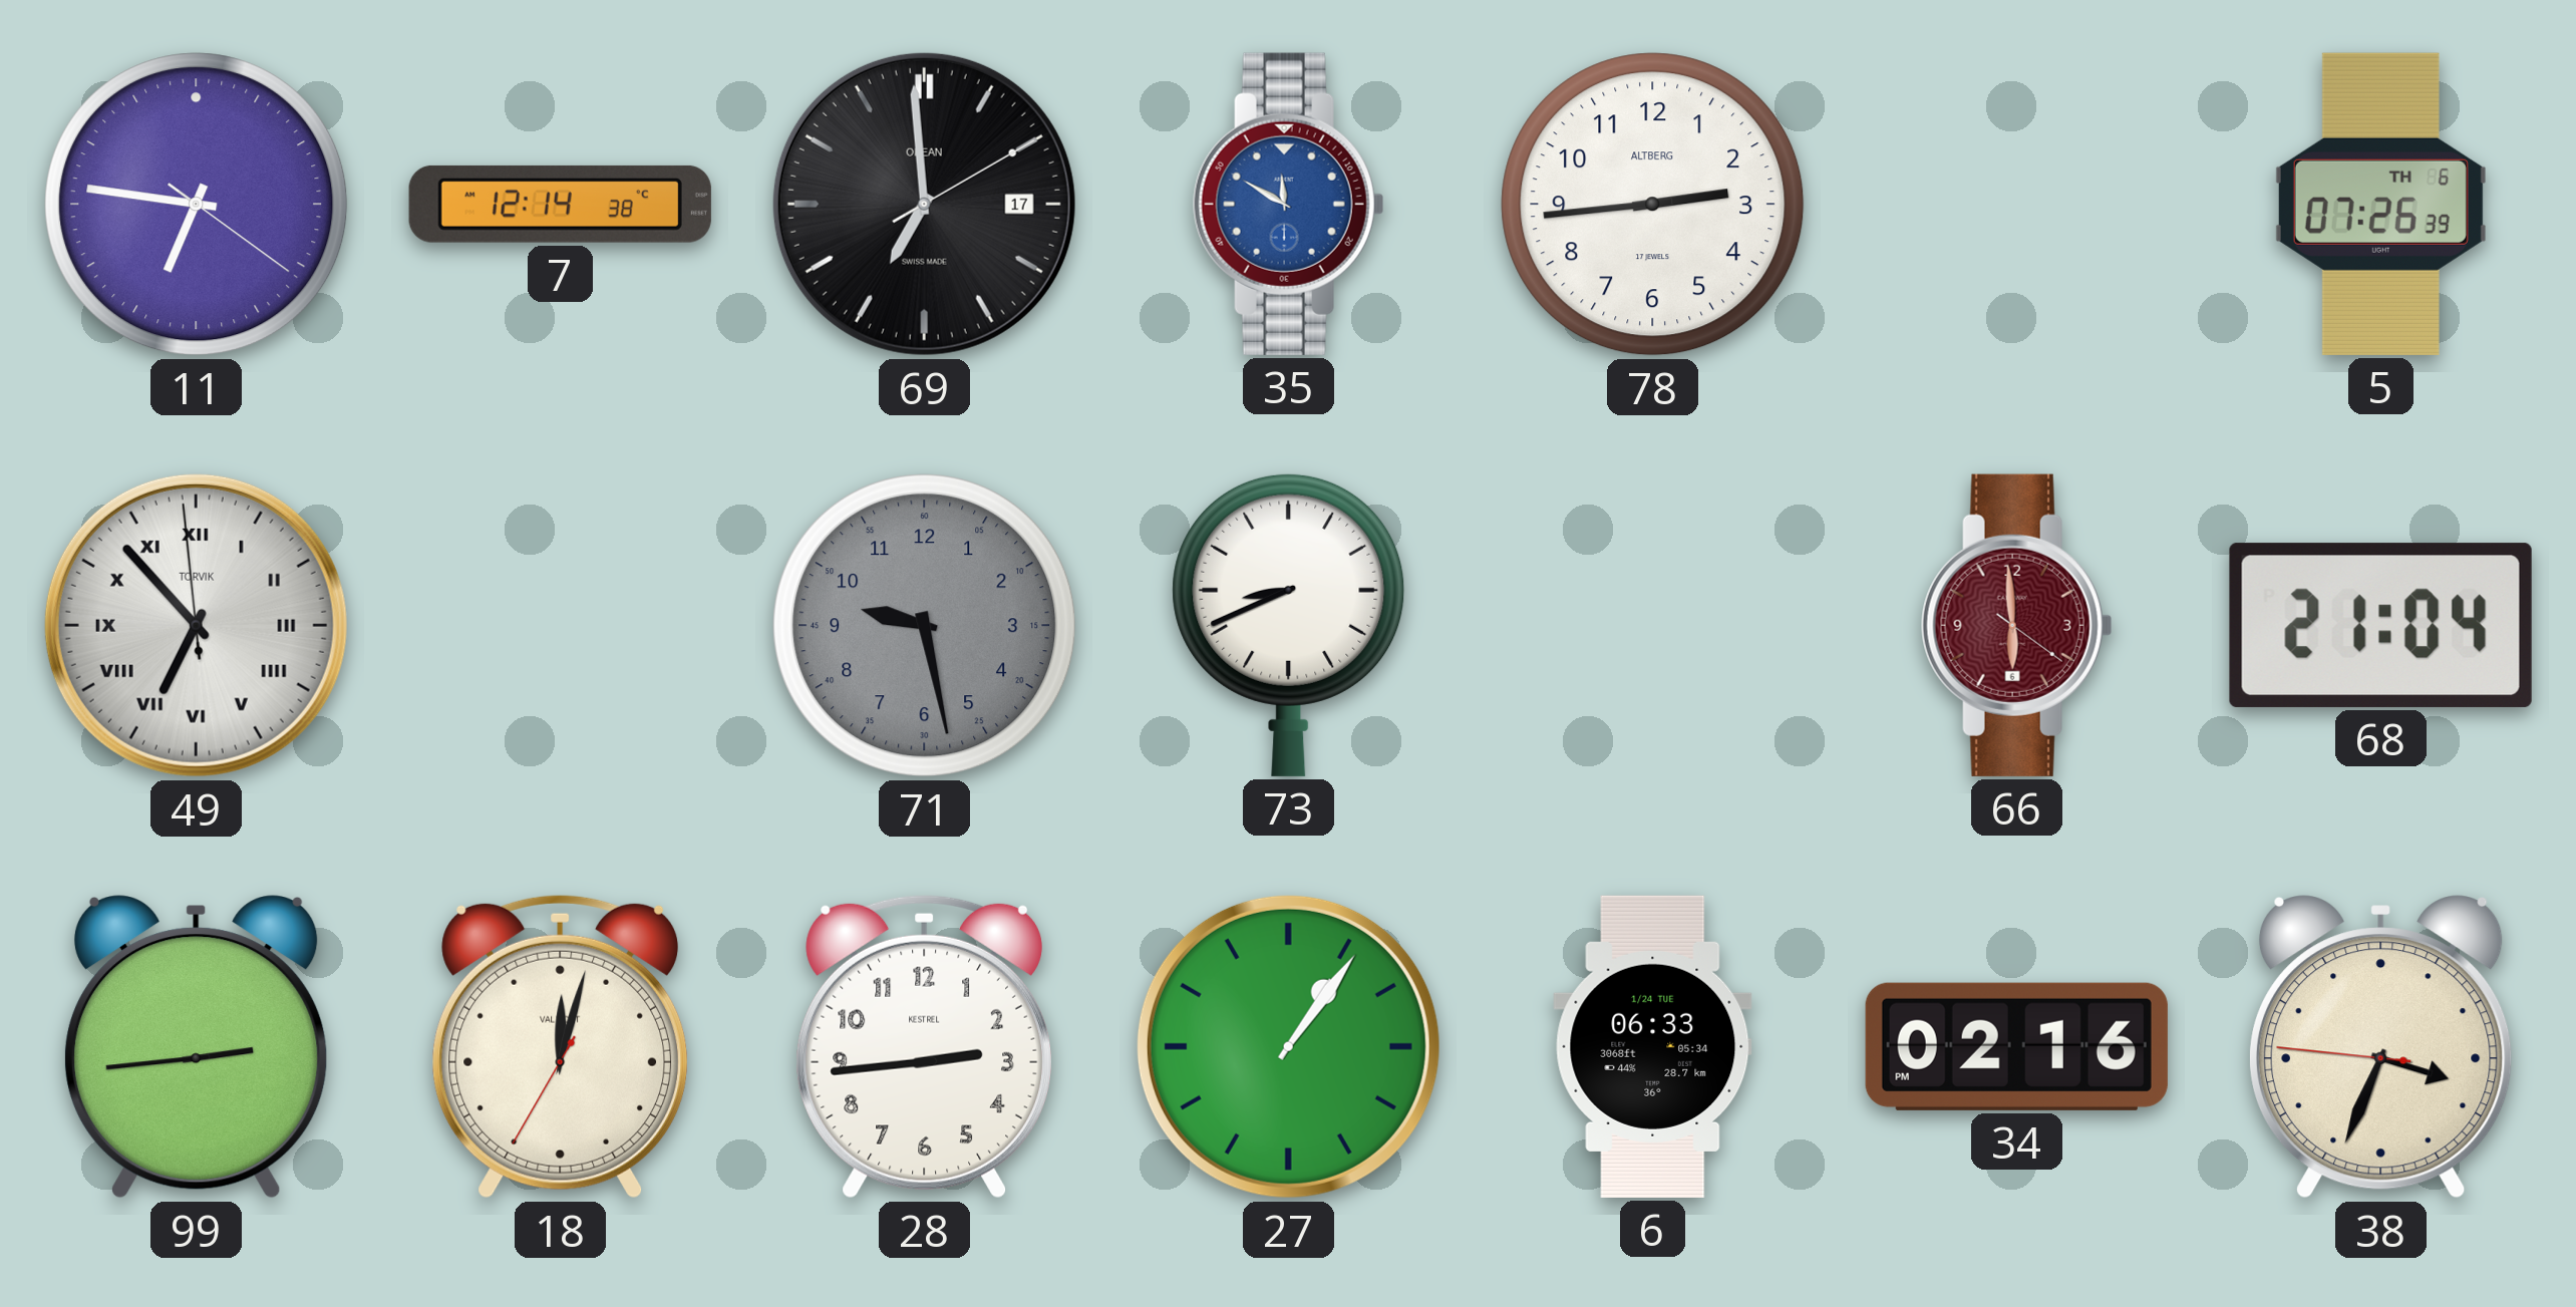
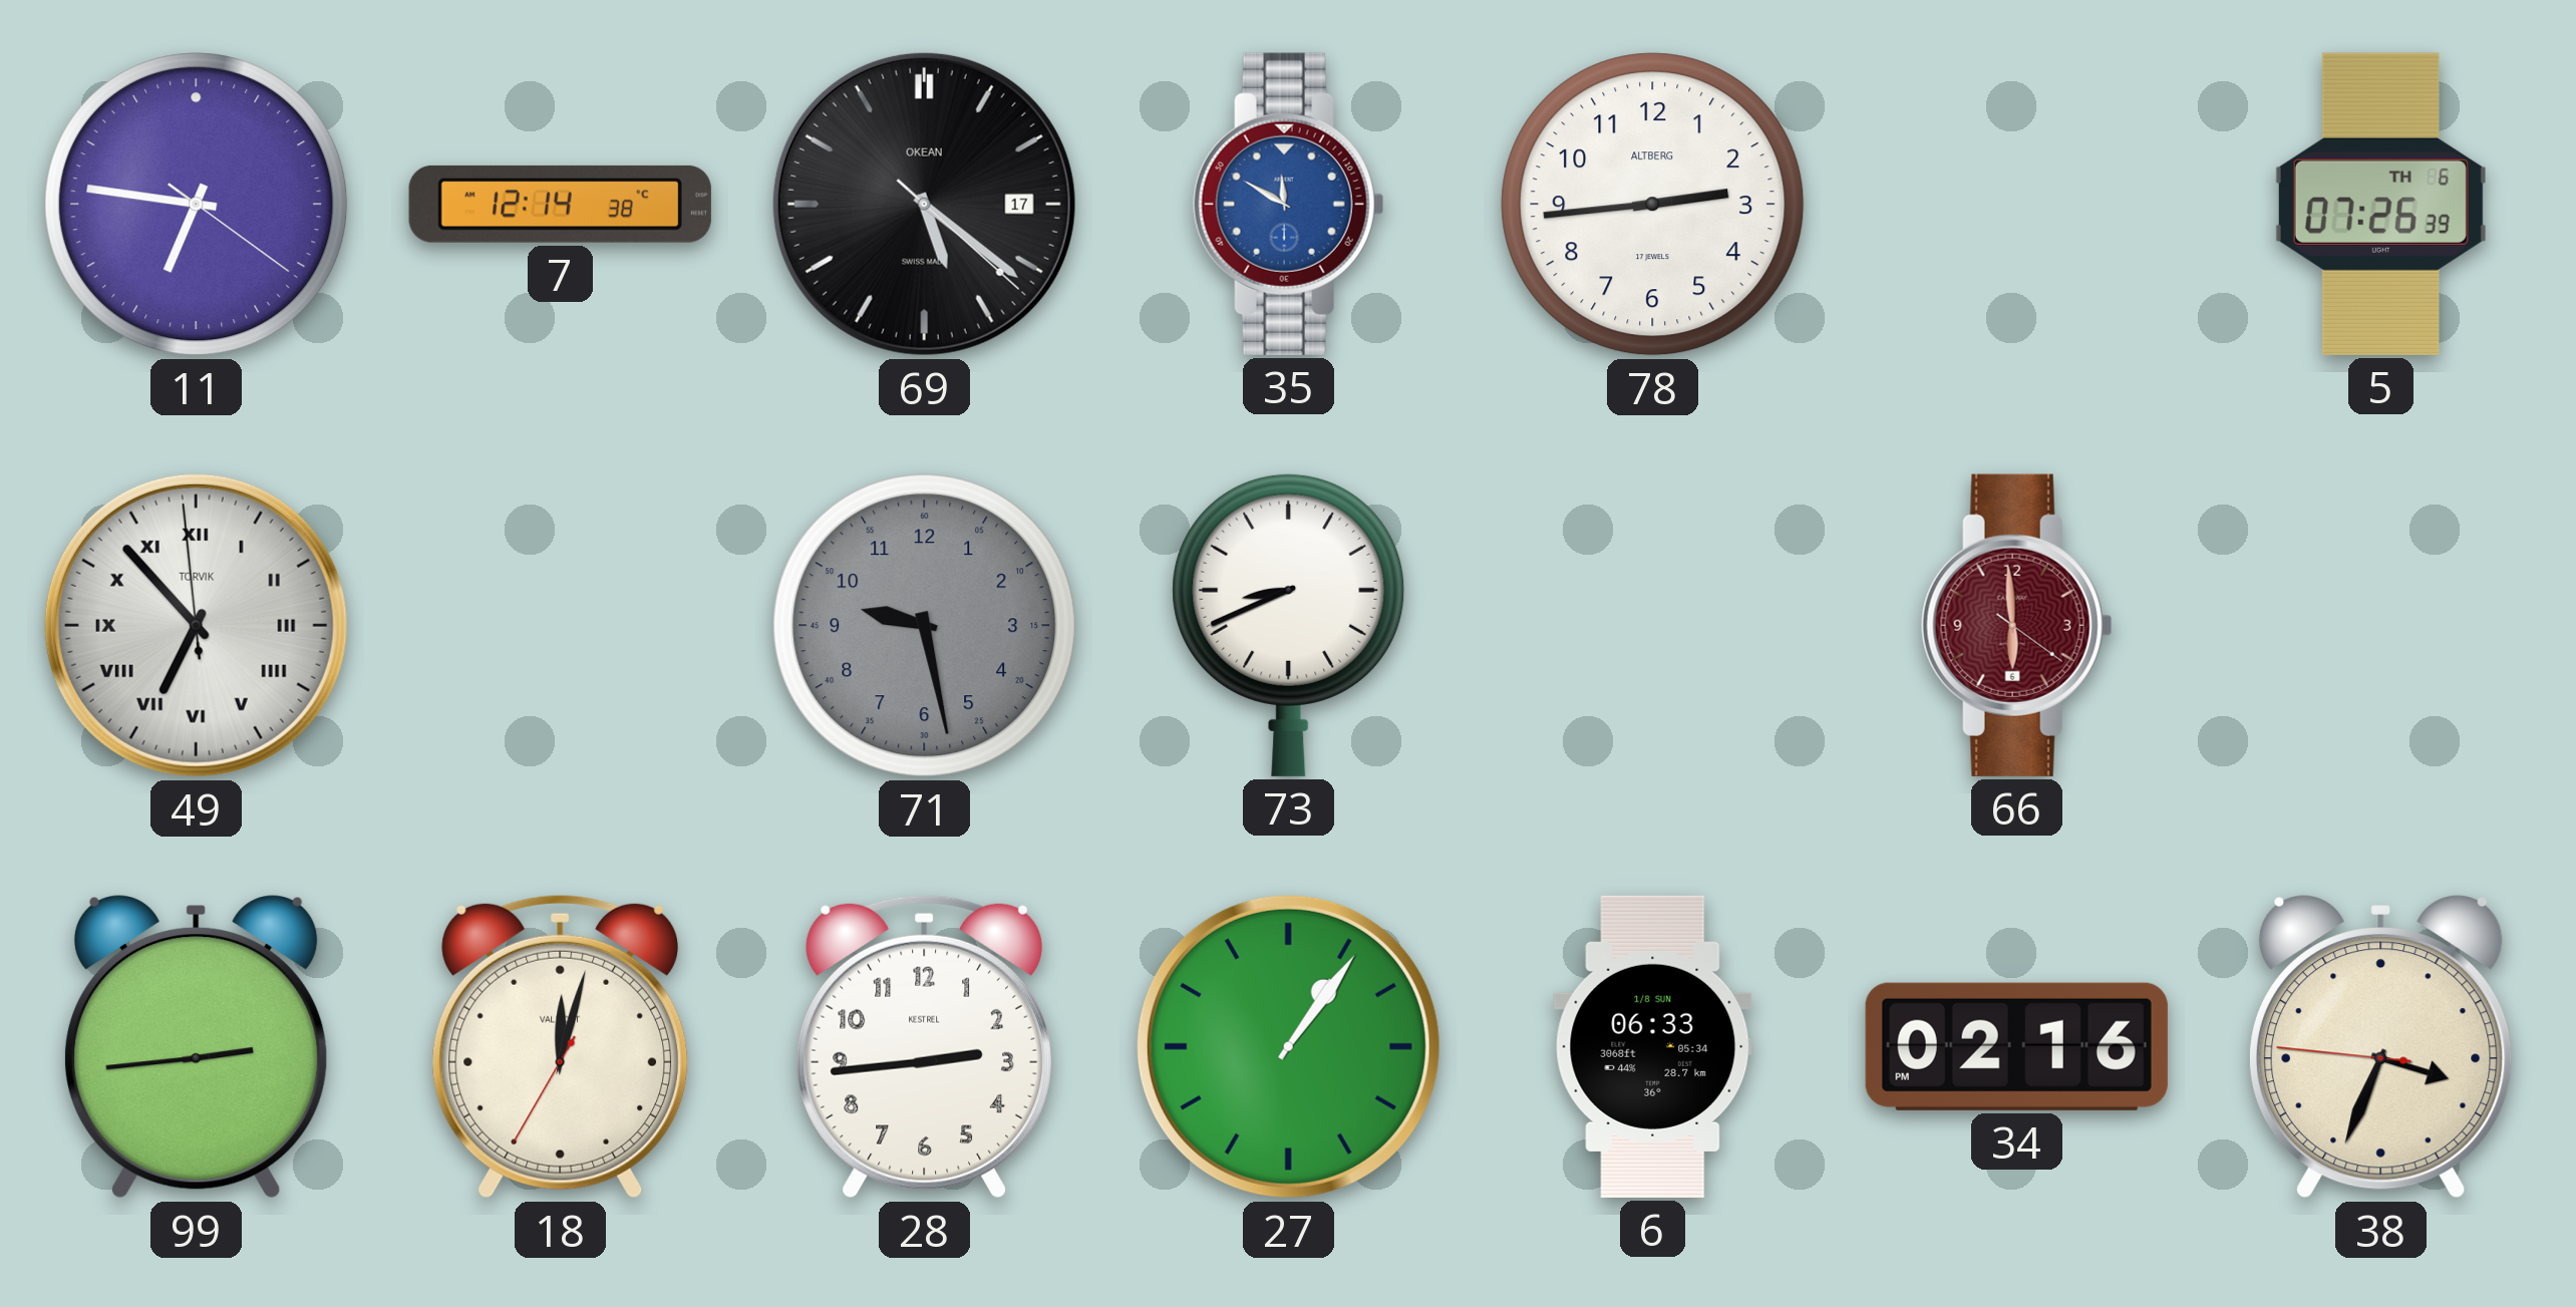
69: 6:59 -> 5:21
68: 21:04 -> none
6 date: 1/24 TUE -> 1/8 SUN
